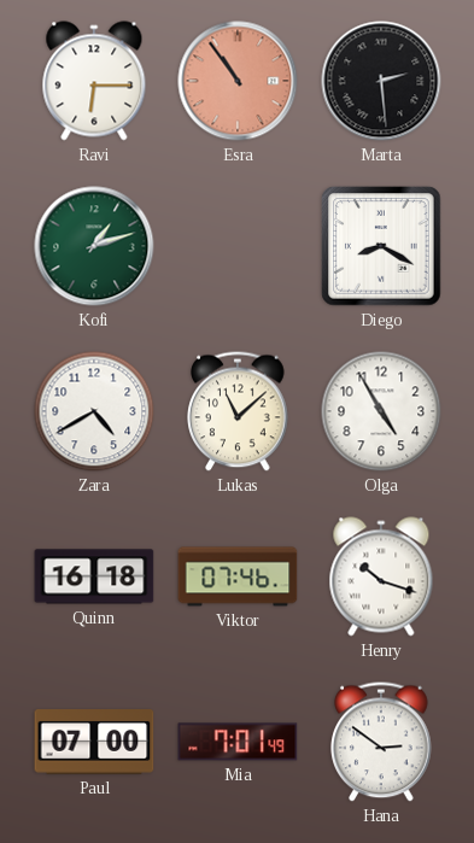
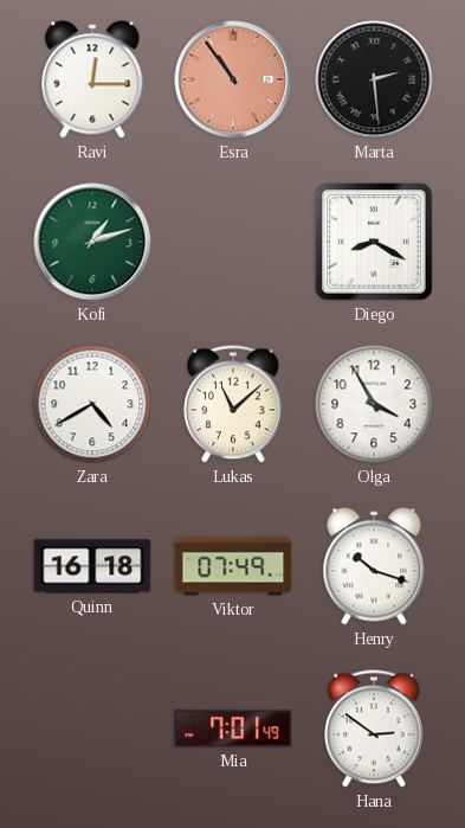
Ravi: 6:15 -> 12:15
Olga: 4:55 -> 3:55
Viktor: 07:46 -> 07:49
Paul: 07:00 -> none
